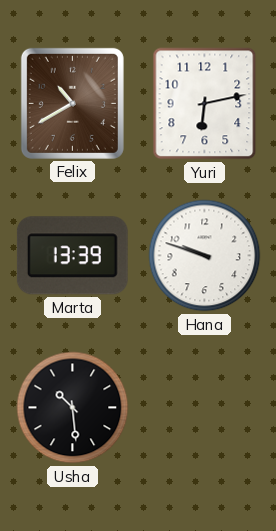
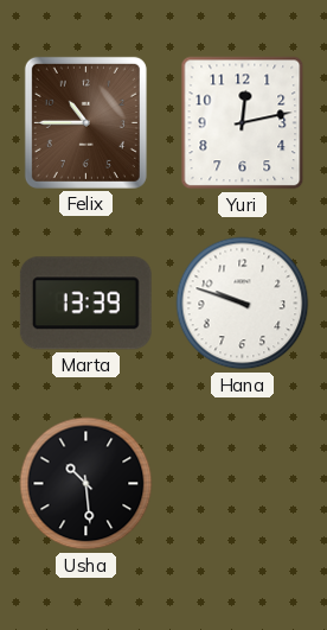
Felix: 10:40 -> 10:45
Yuri: 6:13 -> 12:13
